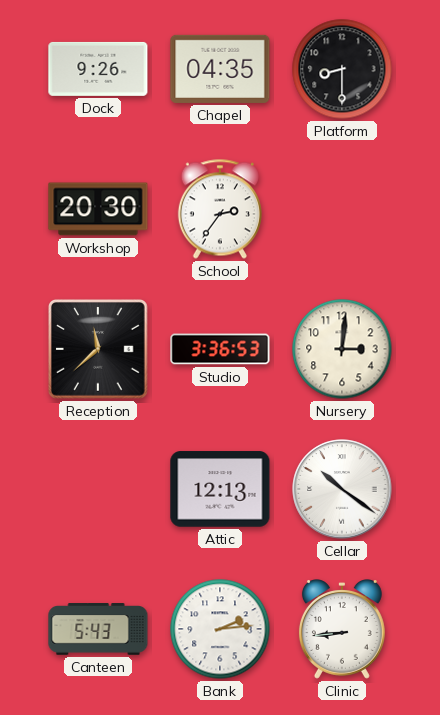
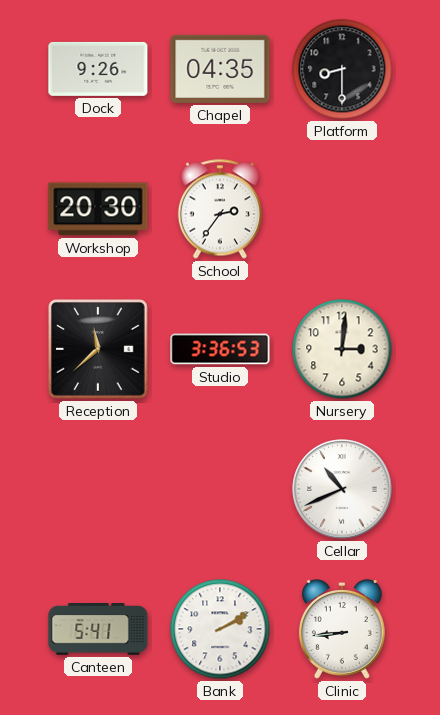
Attic: 12:13 -> none
Cellar: 10:21 -> 10:41
Canteen: 5:43 -> 5:41
Bank: 2:14 -> 2:10
